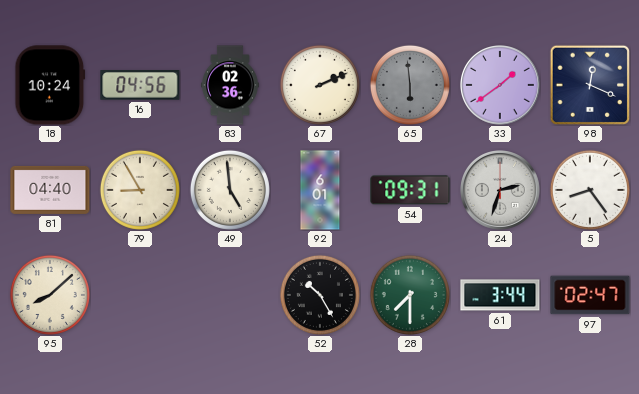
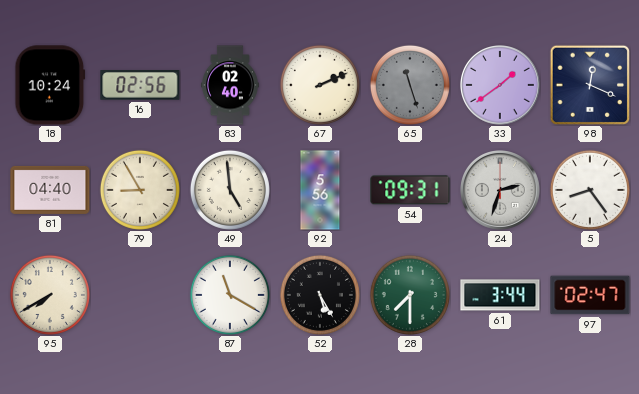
16: 04:56 -> 02:56
83: 02:36 -> 02:40
65: 5:59 -> 11:27
92: 6:01 -> 5:56
95: 8:08 -> 7:40
87: none -> 11:20
52: 10:25 -> 5:25
